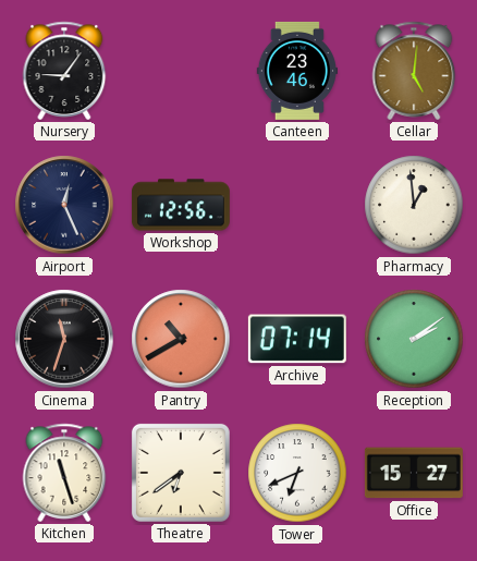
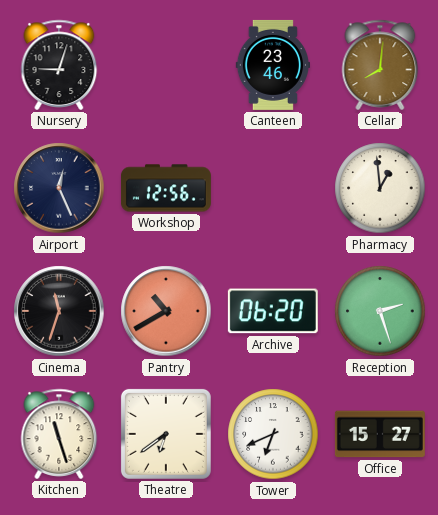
Nursery: 9:06 -> 9:03
Cellar: 5:01 -> 8:01
Archive: 07:14 -> 06:20
Reception: 2:09 -> 2:27
